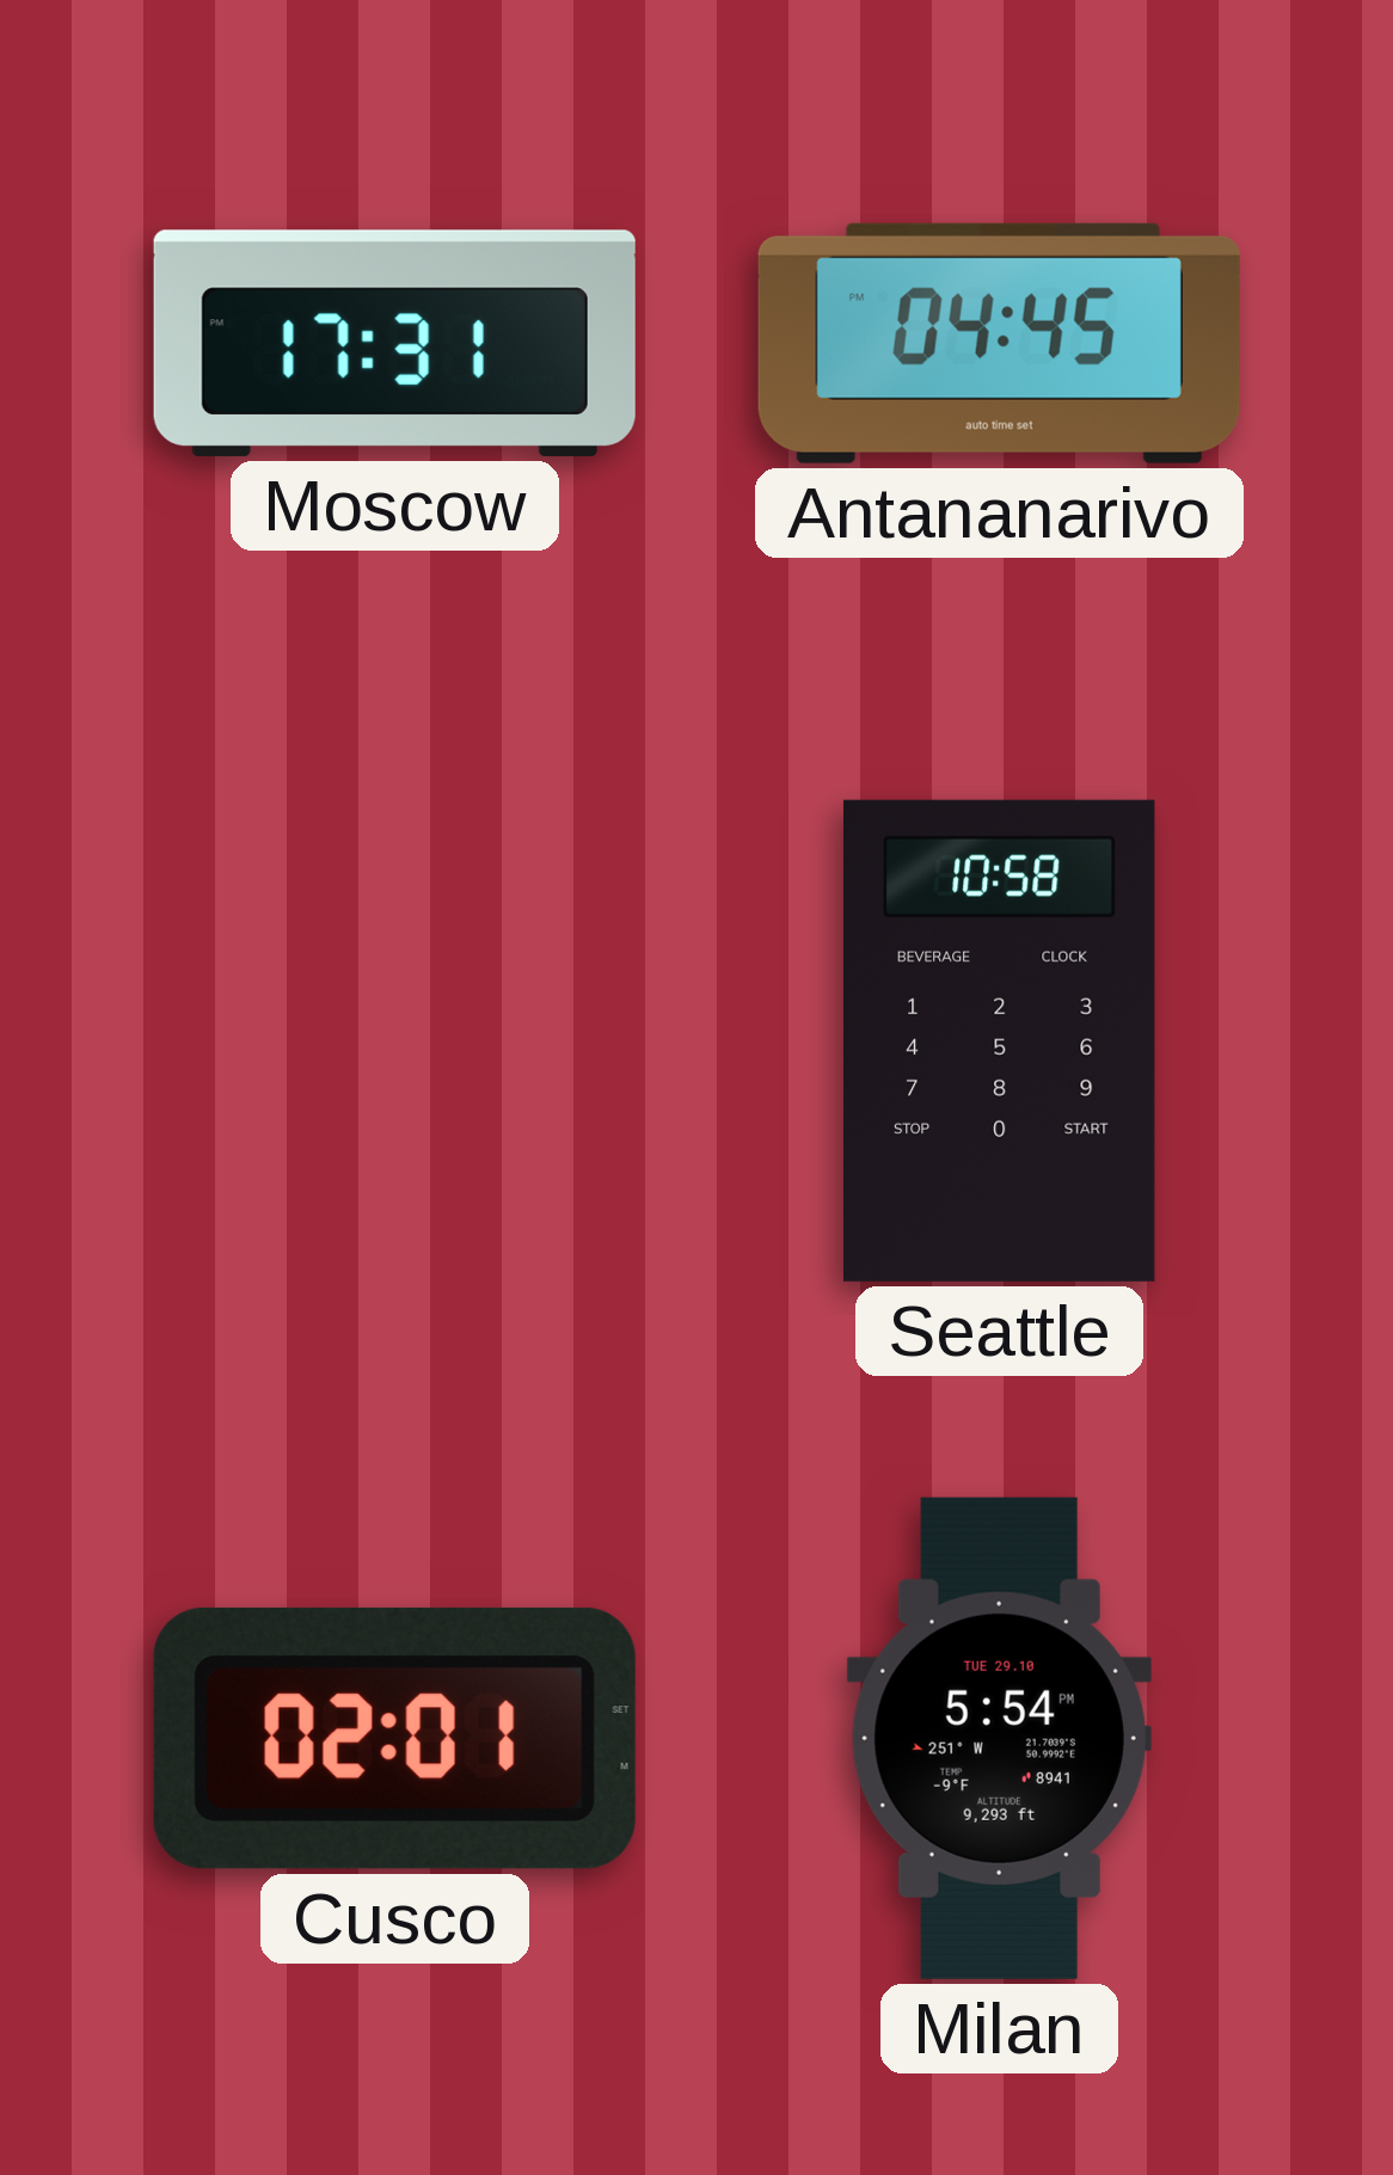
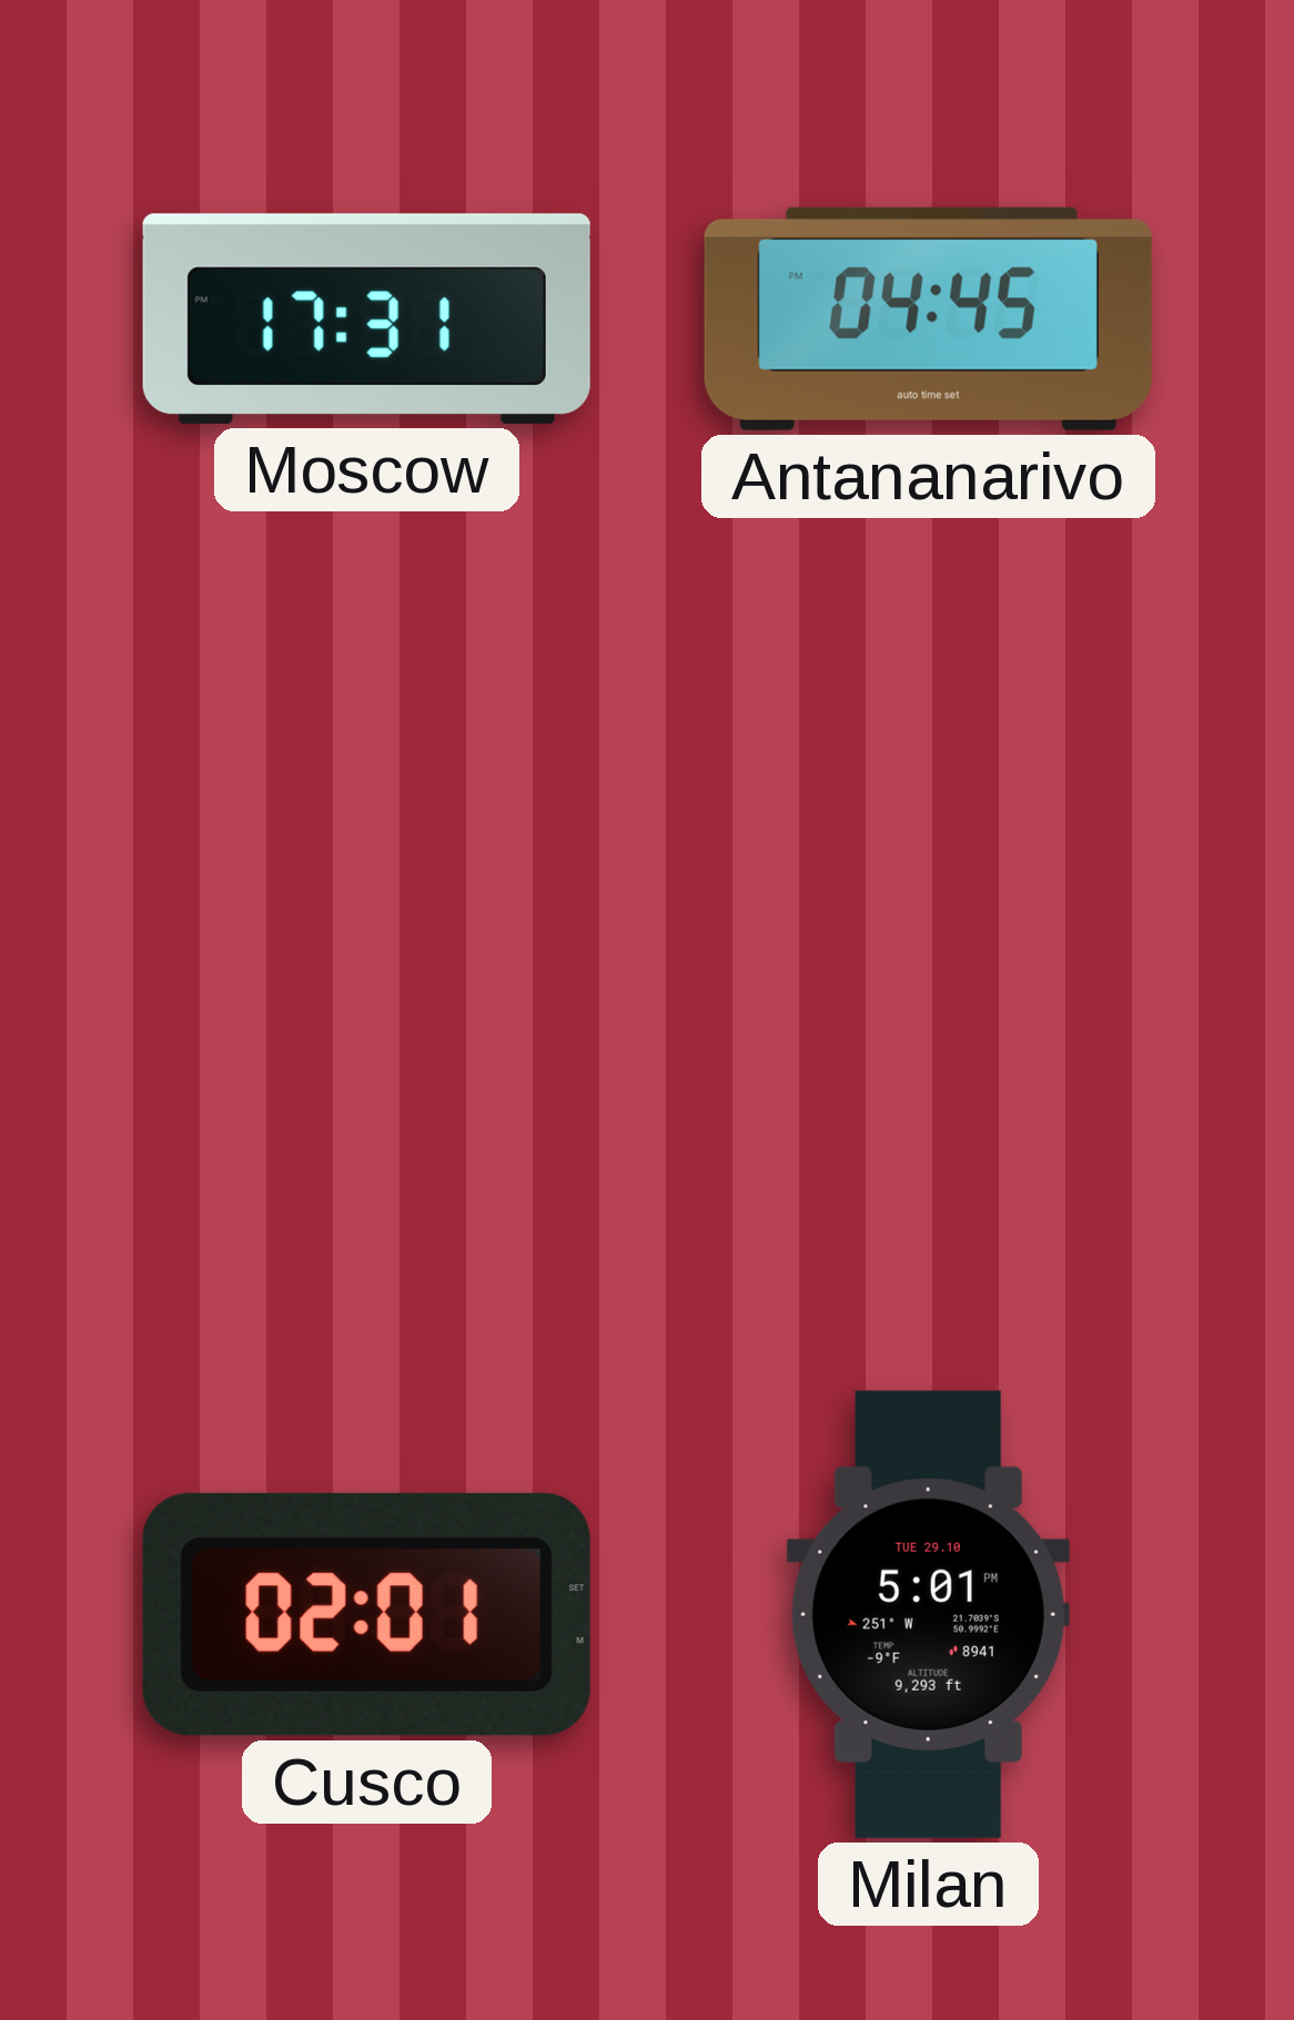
Seattle: 10:58 -> none
Milan: 5:54 -> 5:01
